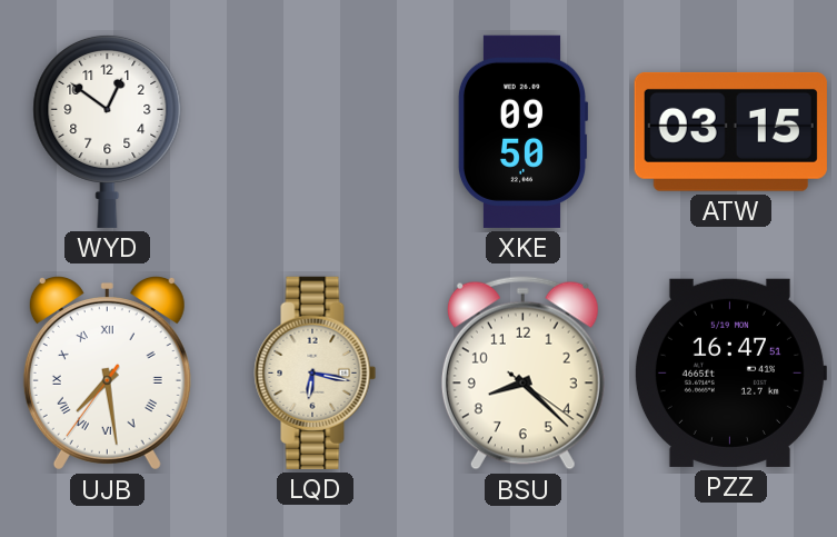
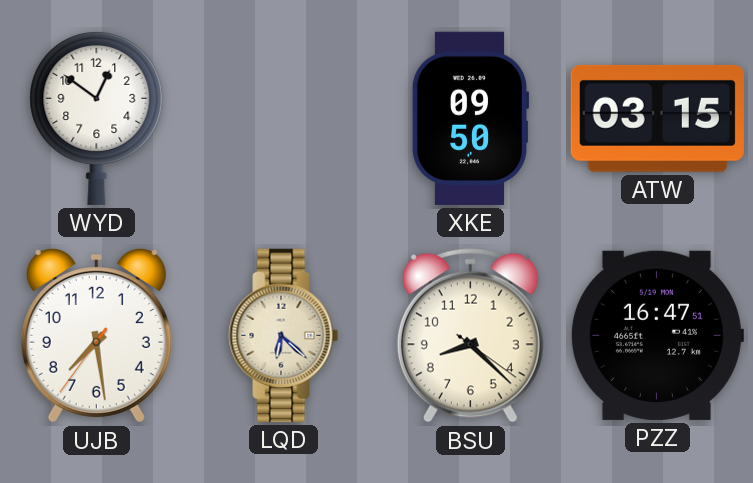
UJB numerals: Roman -> Arabic
LQD: 6:17 -> 6:22
